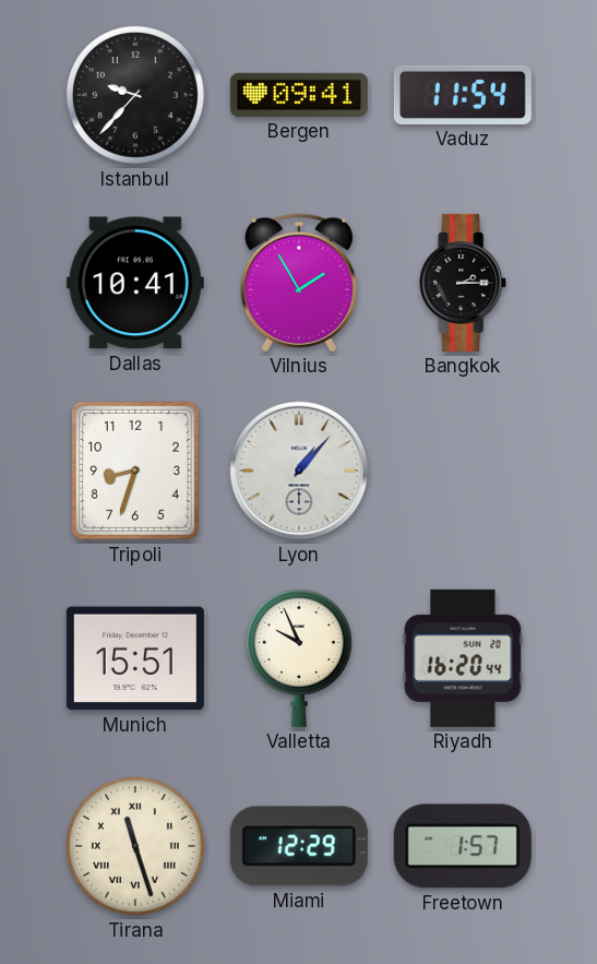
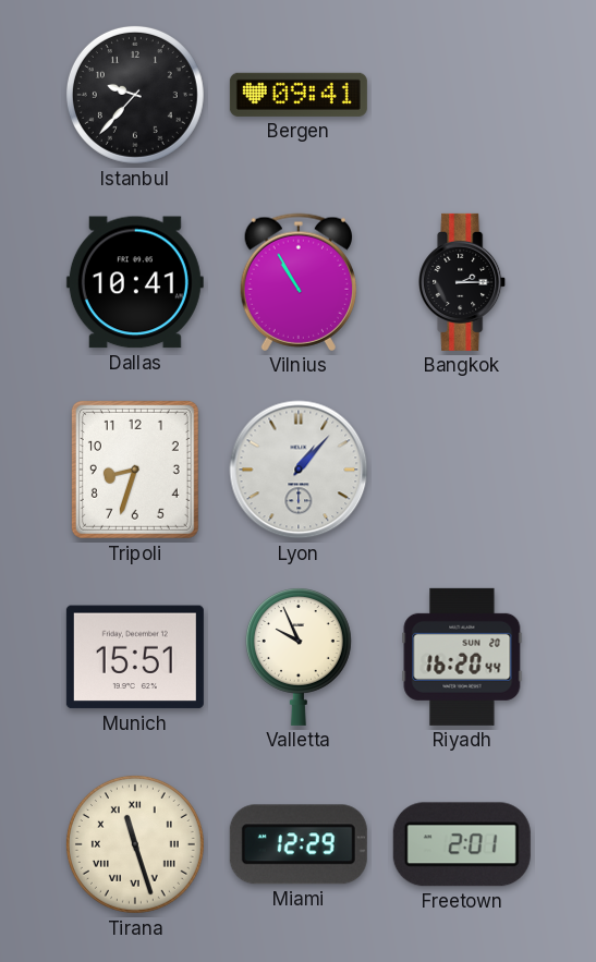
Vaduz: 11:54 -> none
Vilnius: 1:55 -> 10:55
Freetown: 1:57 -> 2:01
